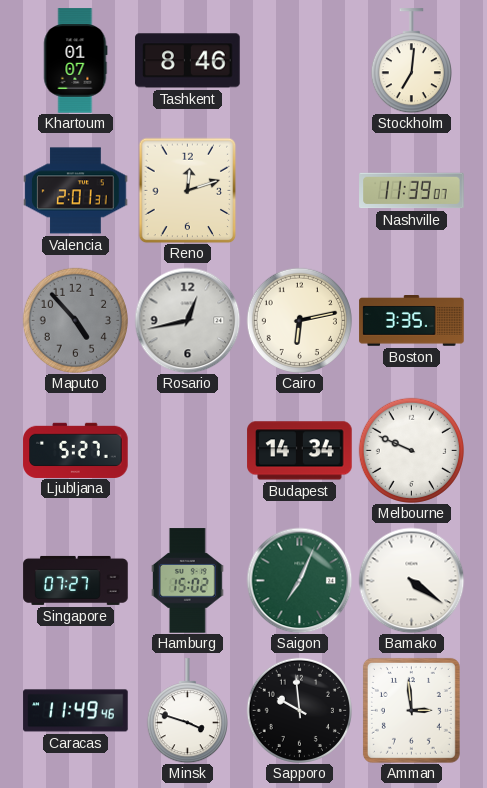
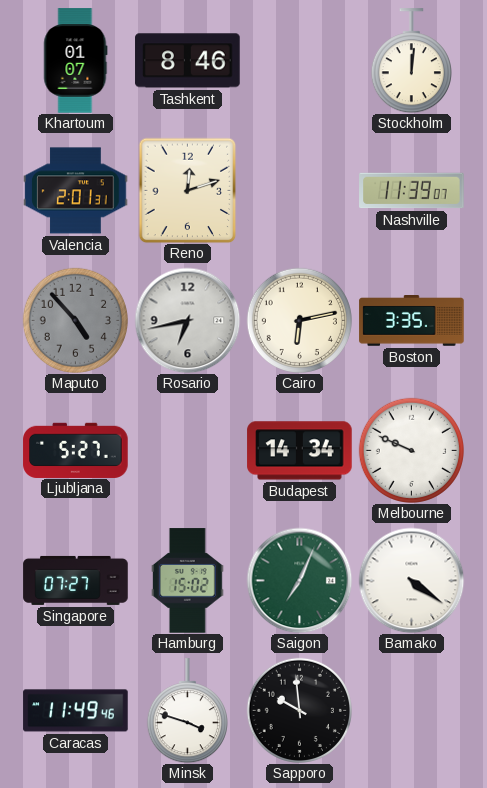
Stockholm: 7:01 -> 12:01
Rosario: 12:43 -> 6:43
Amman: 2:59 -> none
